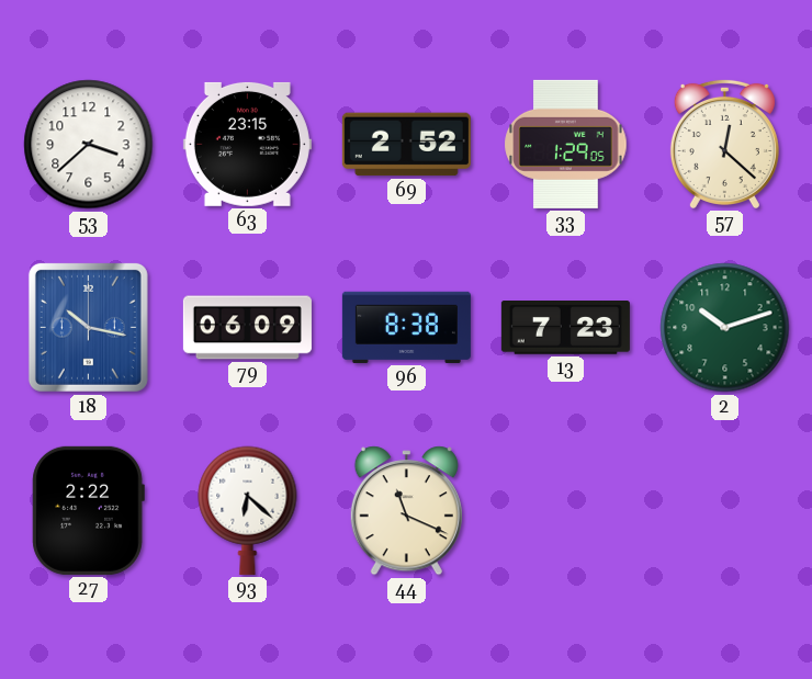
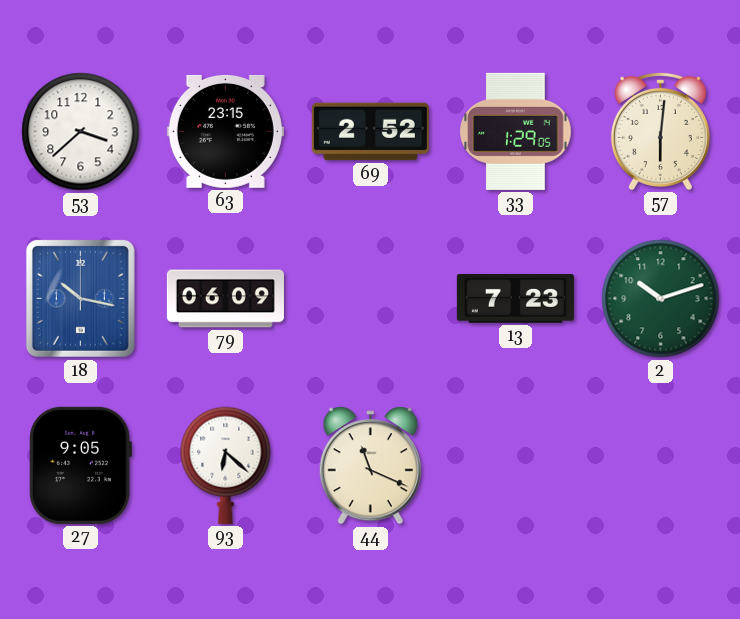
57: 12:22 -> 6:01
96: 8:38 -> none
27: 2:22 -> 9:05
